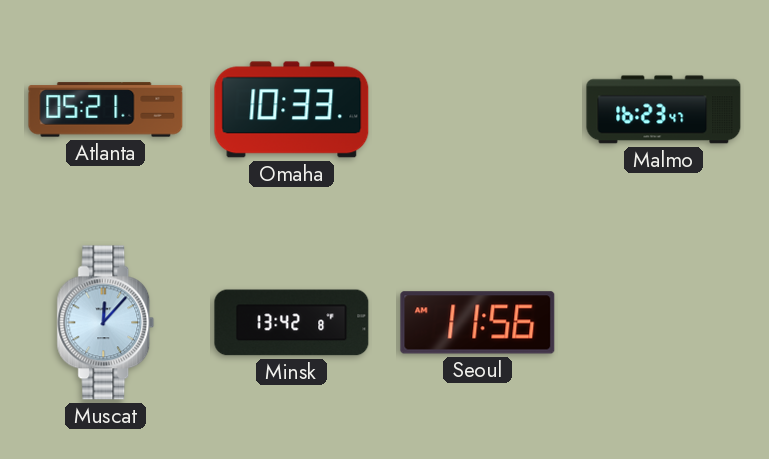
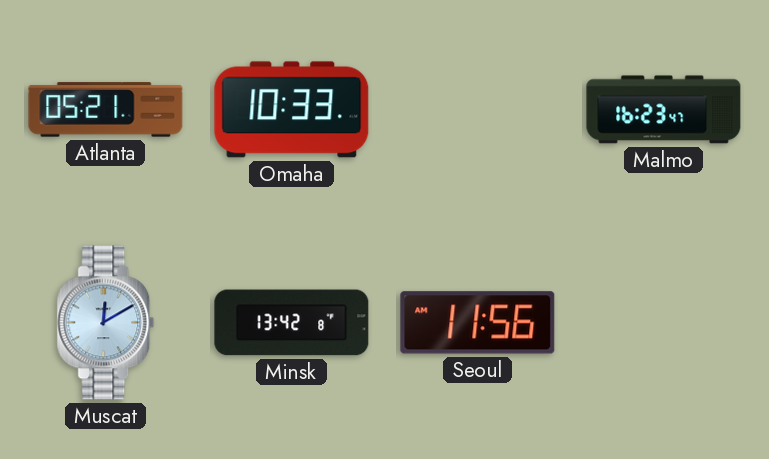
Muscat: 12:07 -> 12:10
